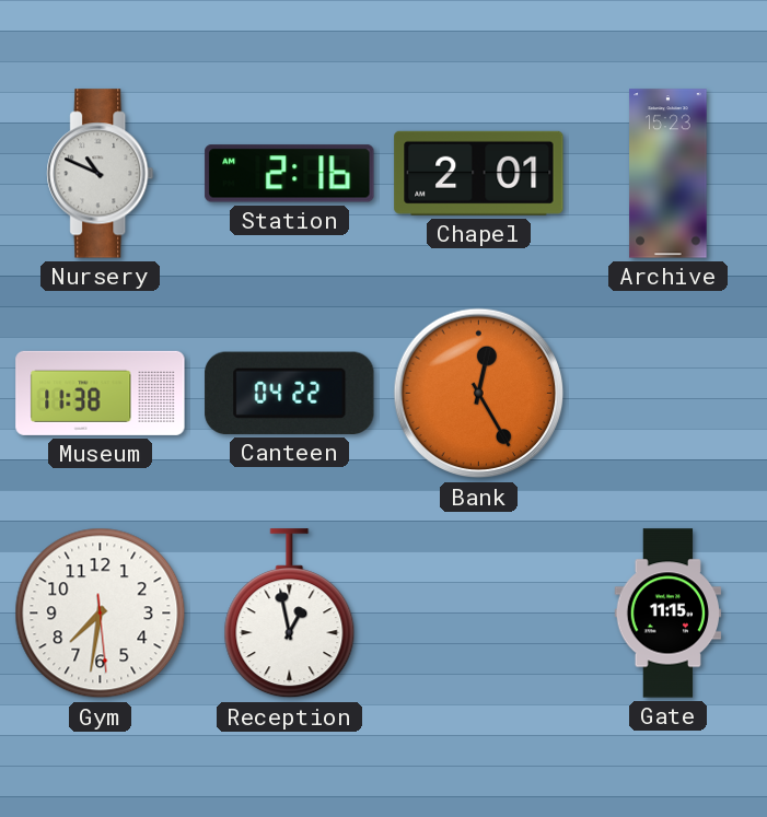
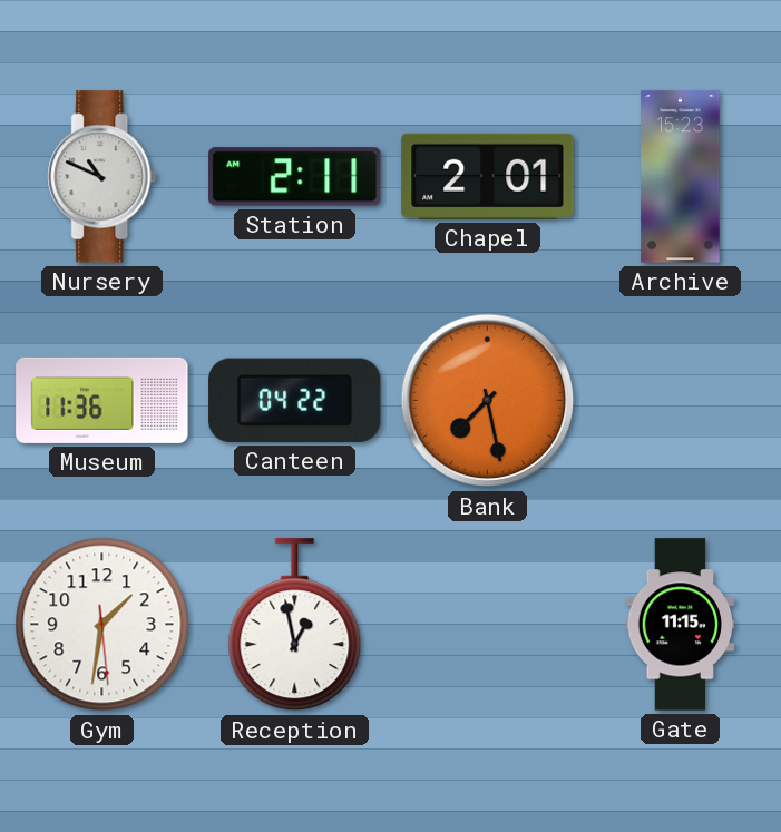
Station: 2:16 -> 2:11
Museum: 11:38 -> 11:36
Bank: 12:25 -> 7:28
Gym: 7:31 -> 1:31
